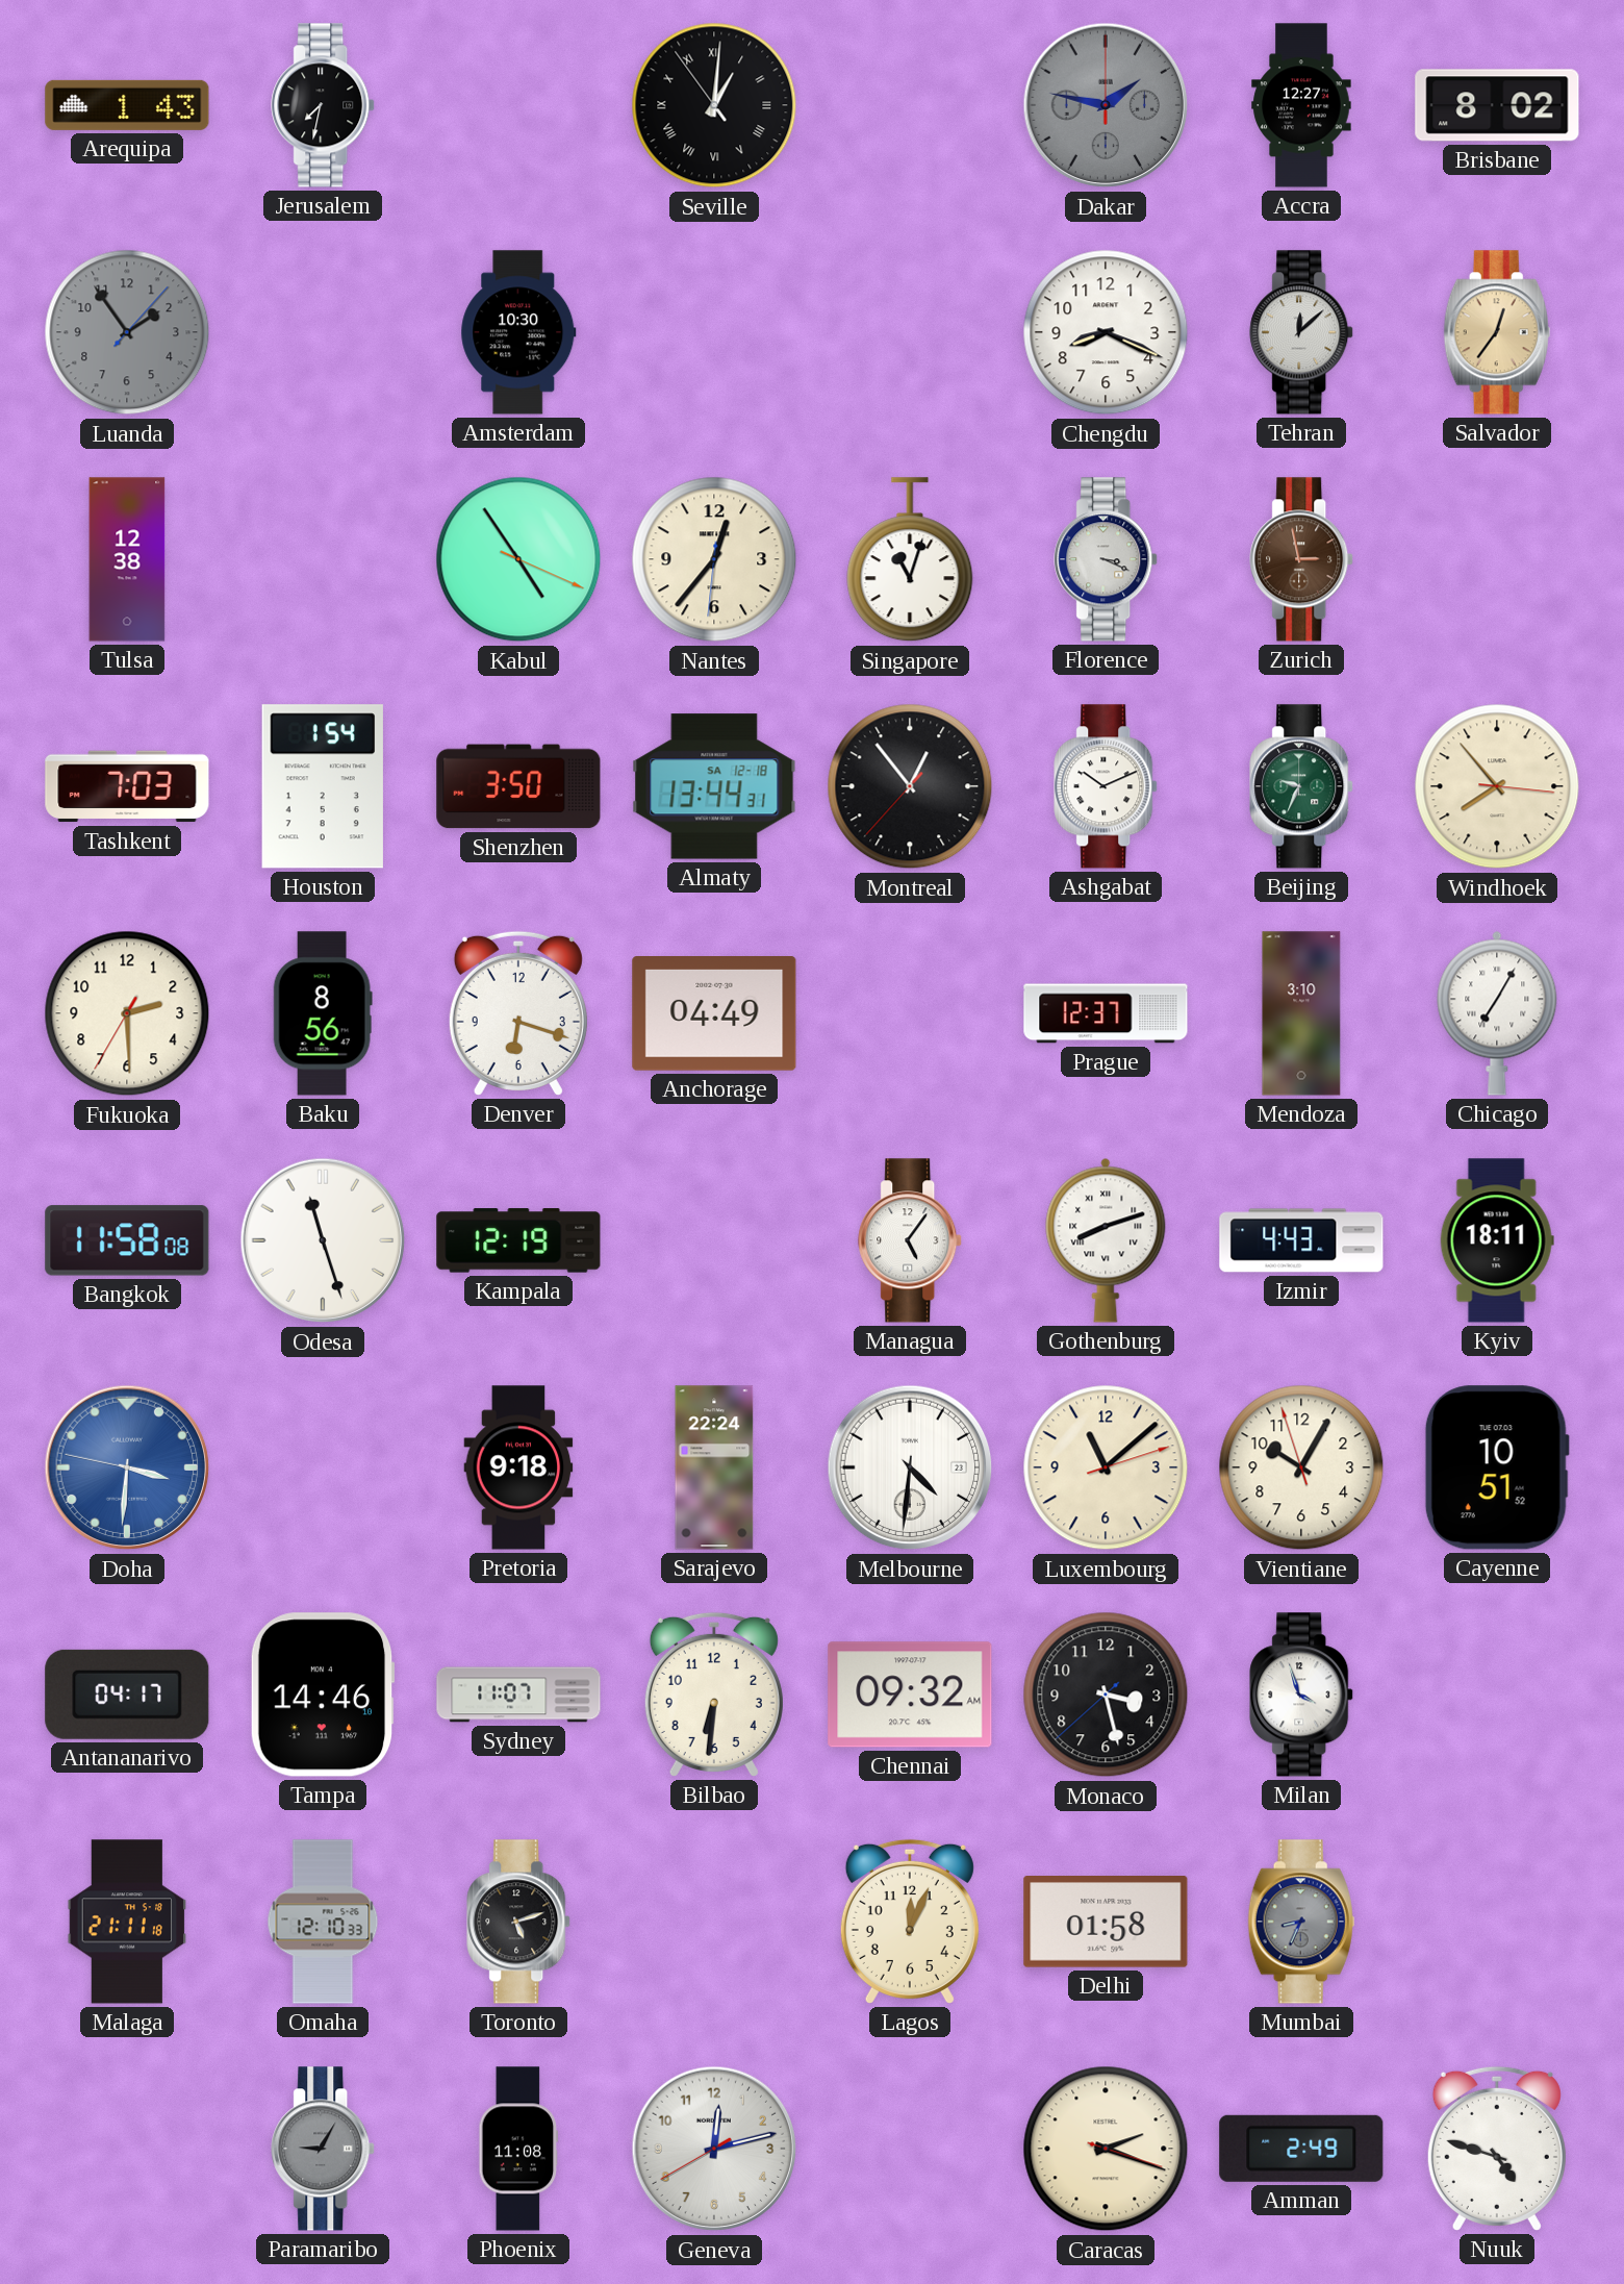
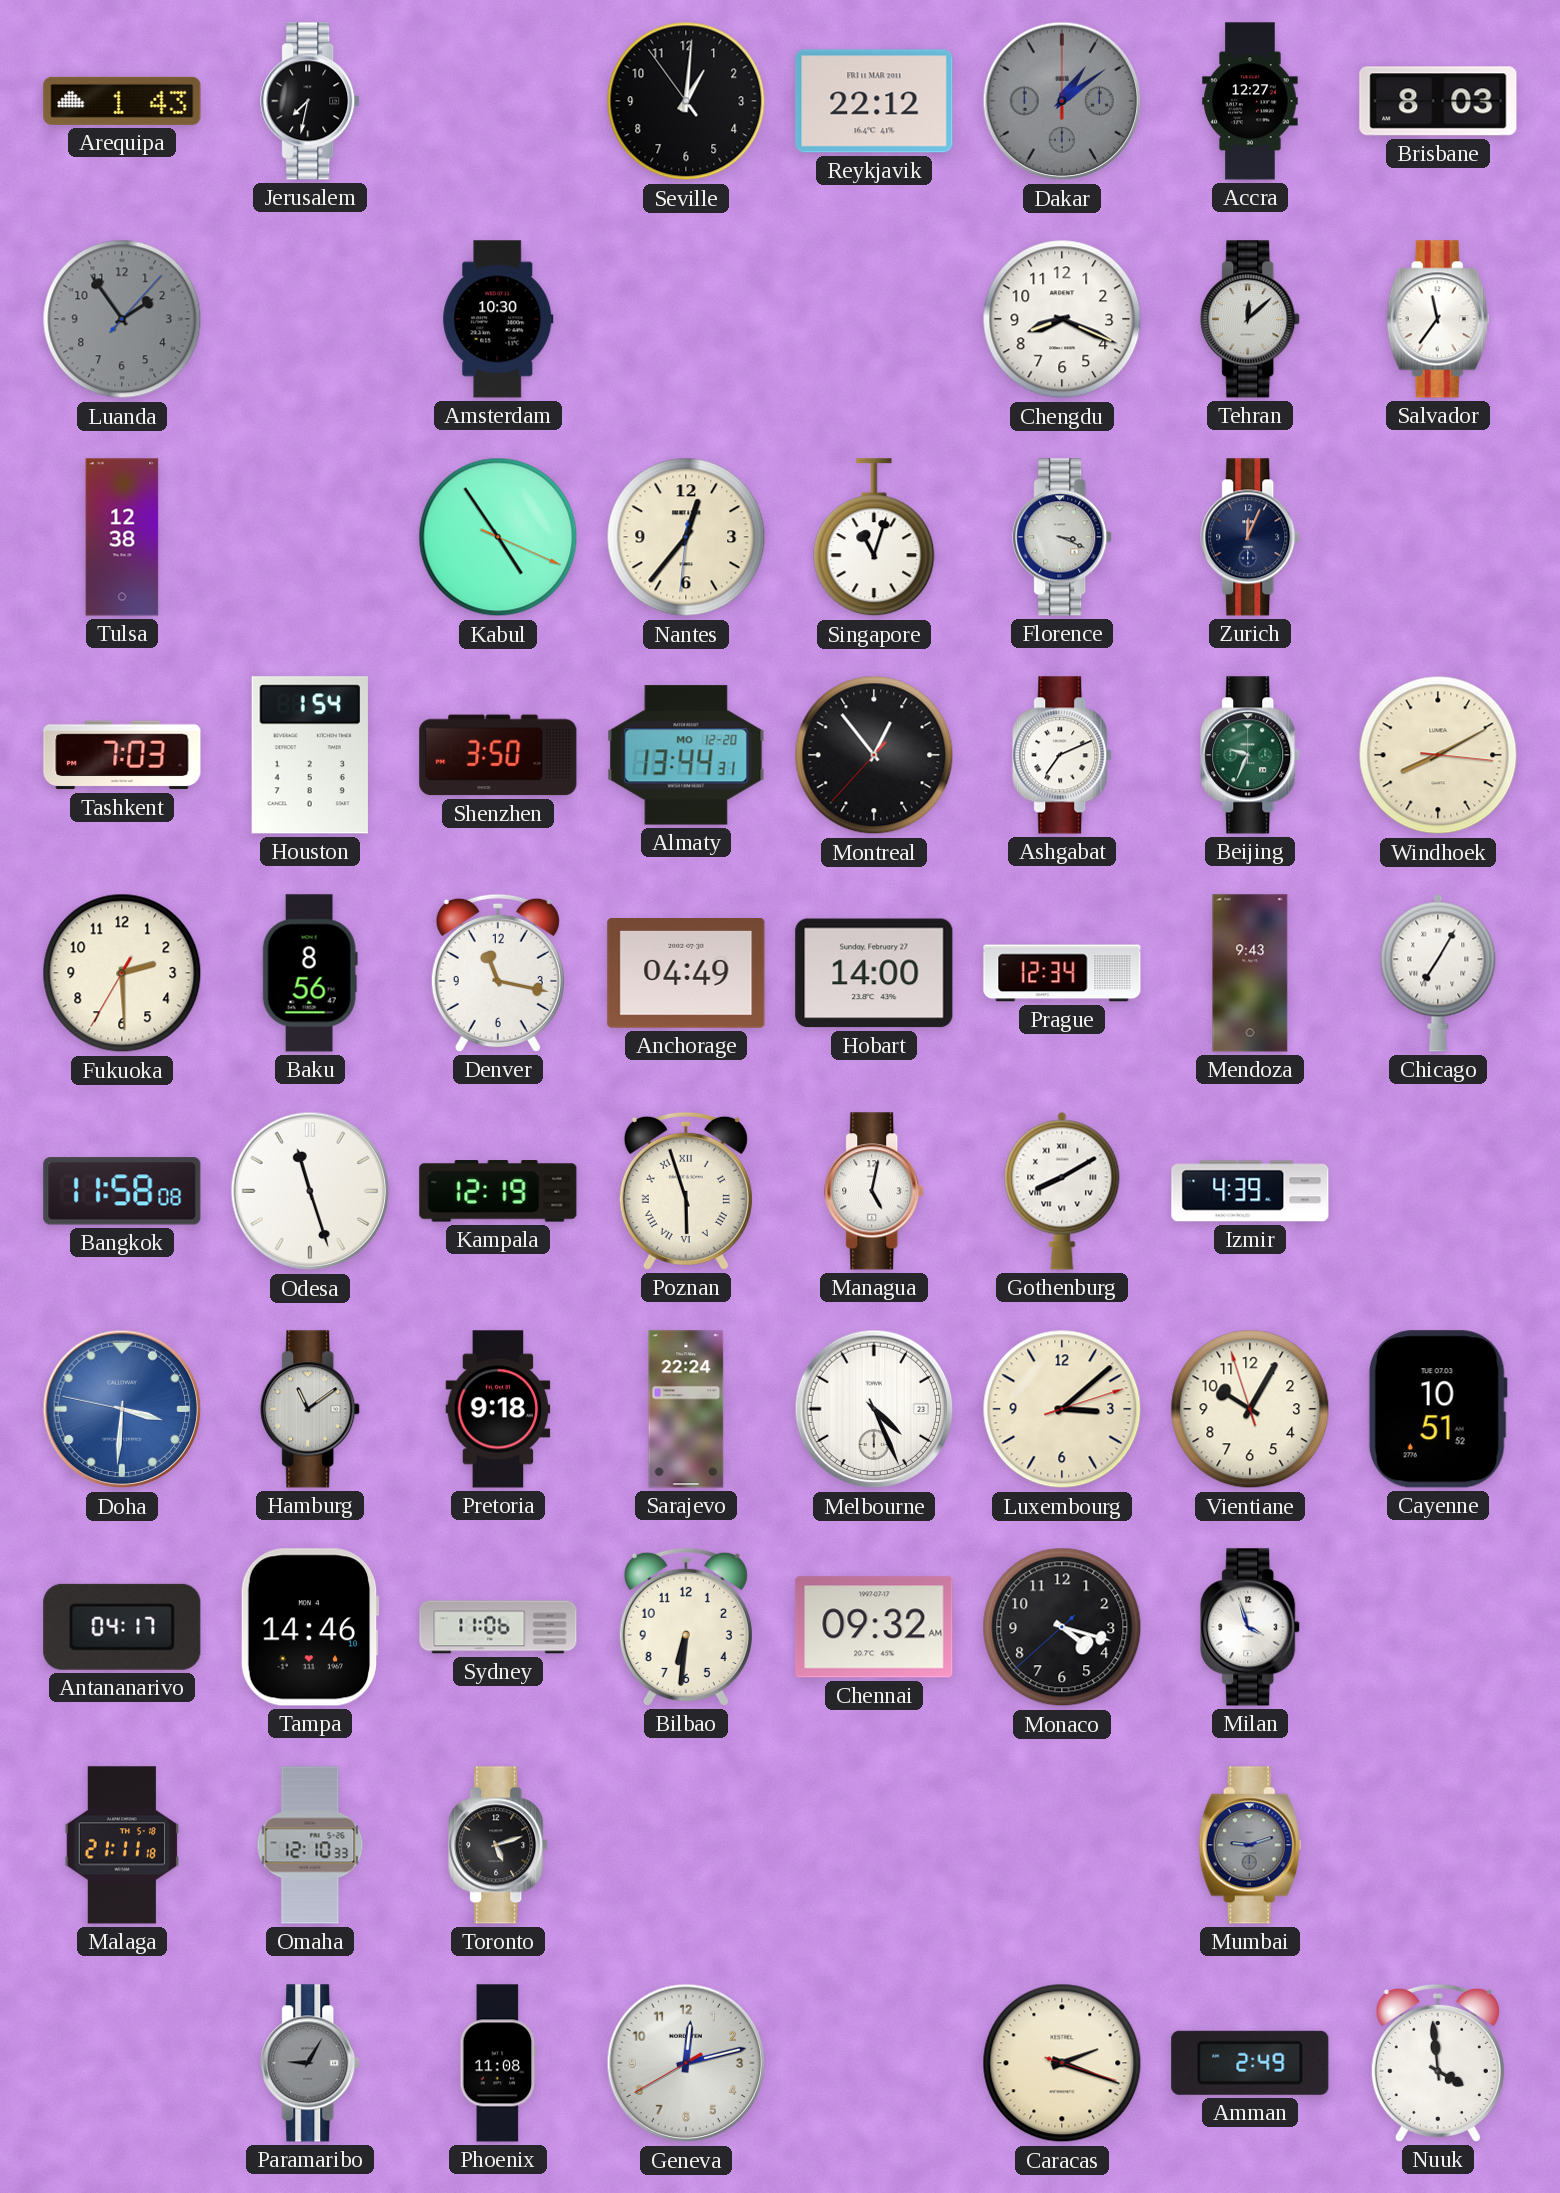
Seville numerals: Roman -> Arabic
Reykjavik: none -> 22:12
Dakar: 1:47 -> 1:09
Brisbane: 8:02 -> 8:03
Salvador: 12:36 -> 11:36
Salvador dial: champagne -> white
Zurich: 2:58 -> 12:04
Zurich dial: brown -> navy
Almaty date: SA 12-18 -> MO 12-20
Ashgabat: 10:11 -> 7:11
Windhoek: 7:53 -> 8:10
Denver: 6:18 -> 11:17
Hobart: none -> 14:00
Prague: 12:37 -> 12:34
Mendoza: 3:10 -> 9:43
Poznan: none -> 5:57
Managua: 5:06 -> 5:02
Gothenburg: 8:12 -> 8:10
Izmir: 4:43 -> 4:39
Kyiv: 18:11 -> none
Hamburg: none -> 11:09
Melbourne: 4:31 -> 4:26
Luxembourg: 11:08 -> 3:08
Sydney: 11:07 -> 11:06
Monaco: 3:27 -> 4:17
Lagos: 12:04 -> none
Delhi: 01:58 -> none
Mumbai: 8:34 -> 9:12
Nuuk: 4:48 -> 3:59
